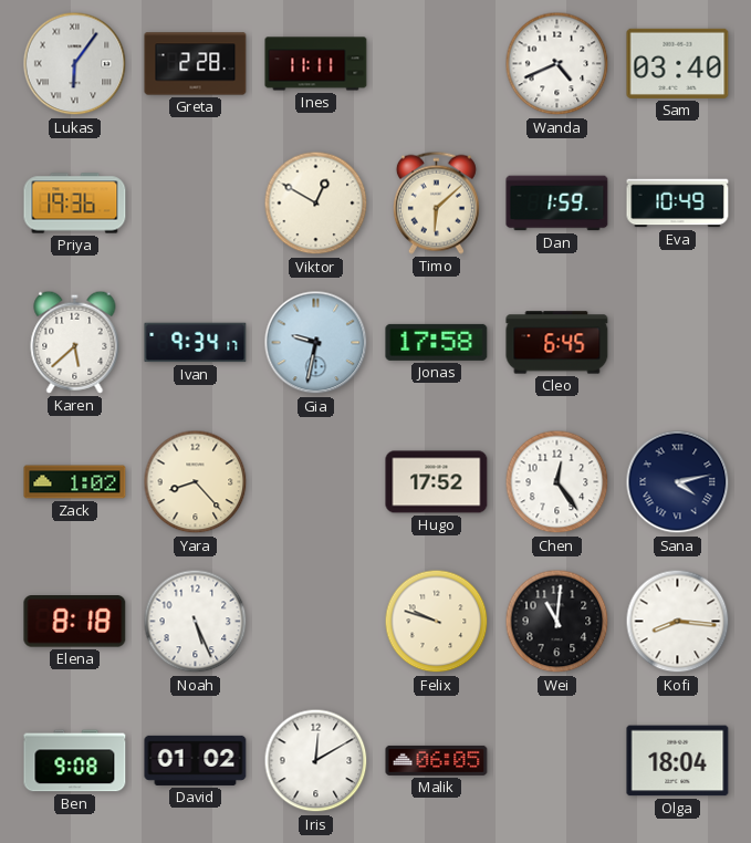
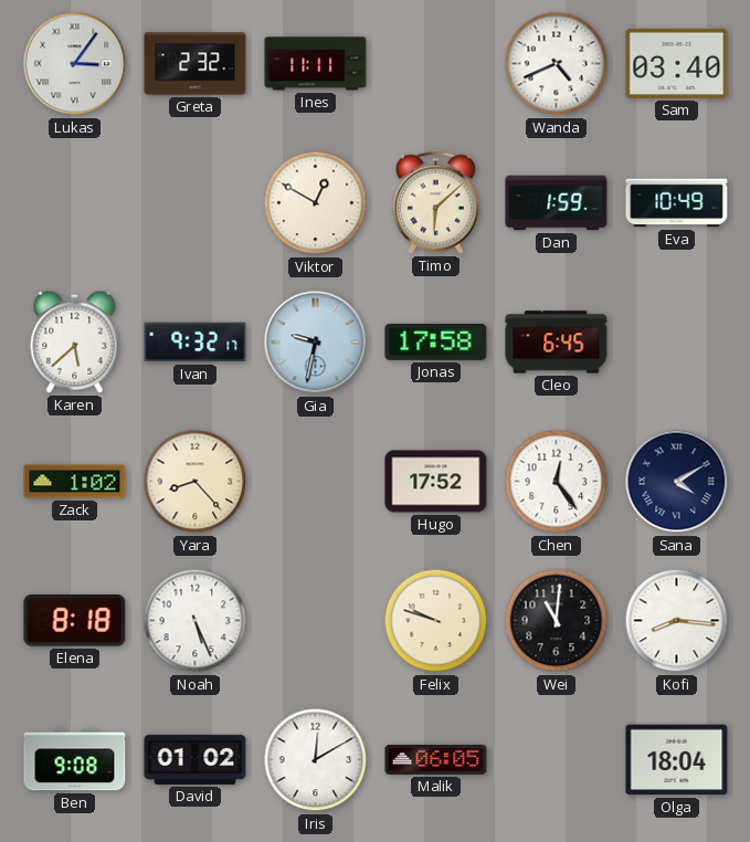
Lukas: 6:06 -> 3:06
Greta: 2:28 -> 2:32
Priya: 19:36 -> none
Ivan: 9:34 -> 9:32
Sana: 4:13 -> 4:10
